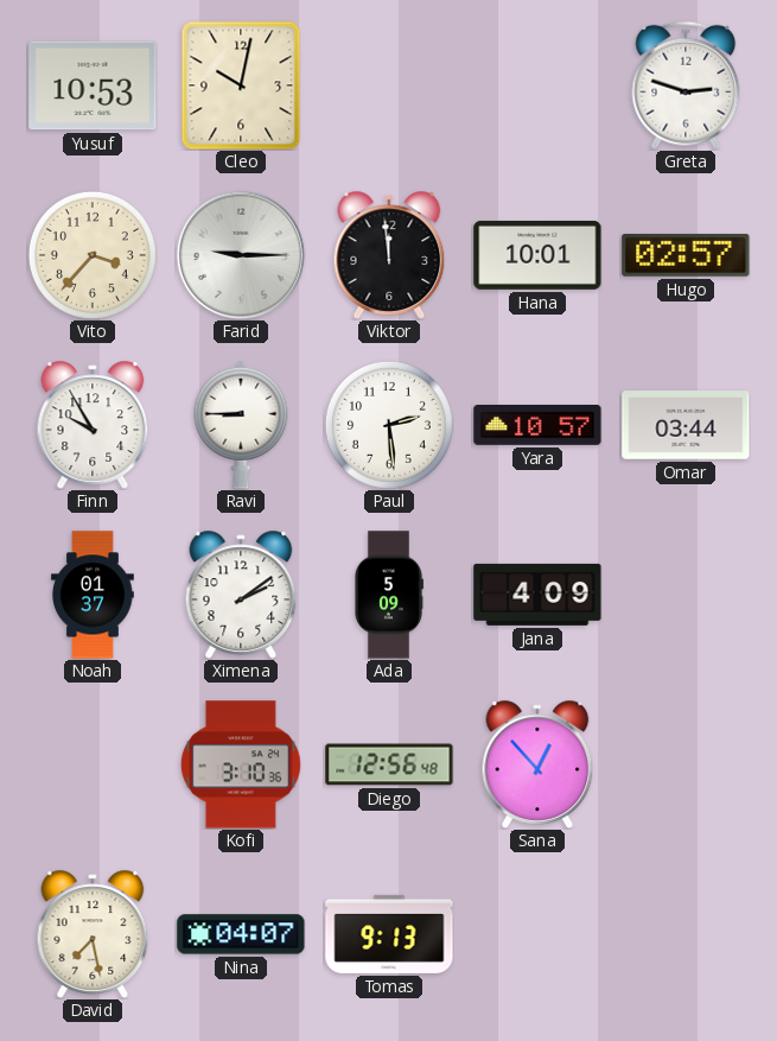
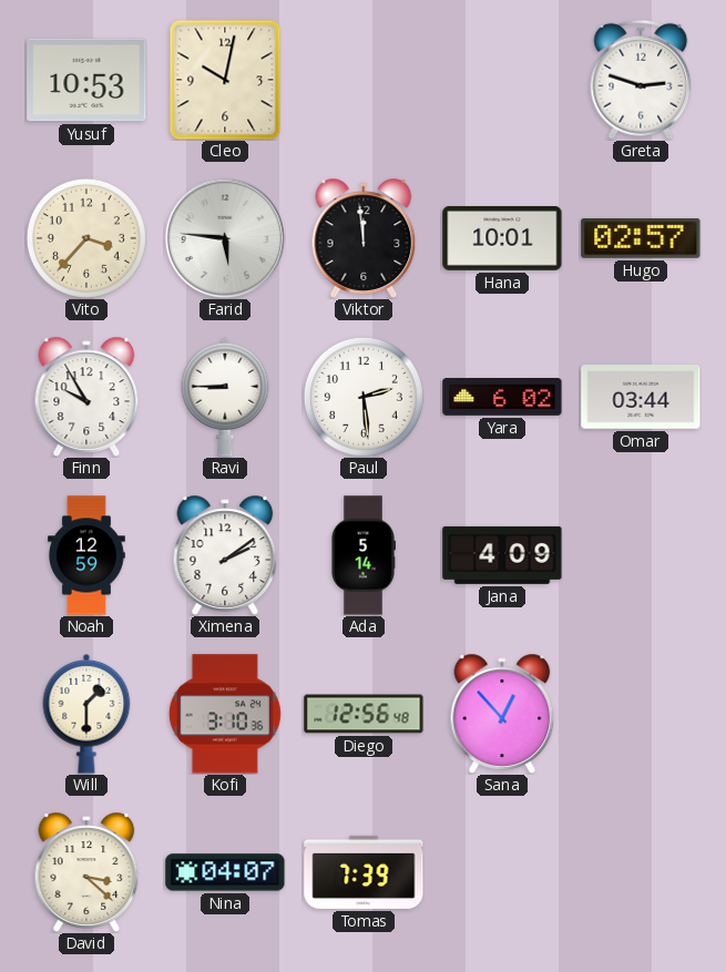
Farid: 9:15 -> 5:46
Yara: 10:57 -> 6:02
Noah: 01:37 -> 12:59
Ada: 5:09 -> 5:14
Will: none -> 1:30
David: 7:28 -> 3:22
Tomas: 9:13 -> 7:39
